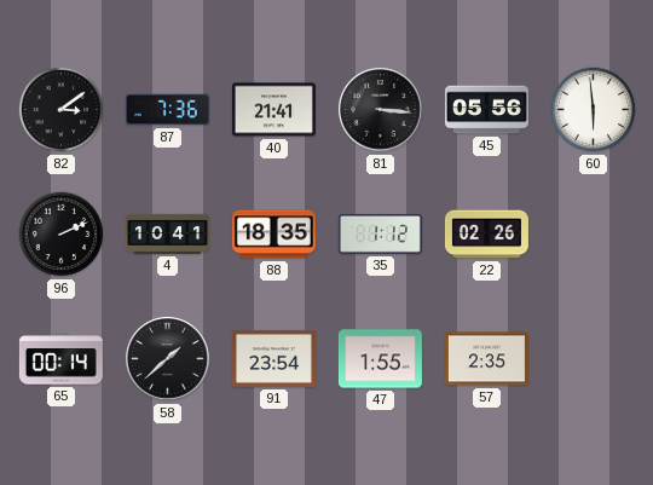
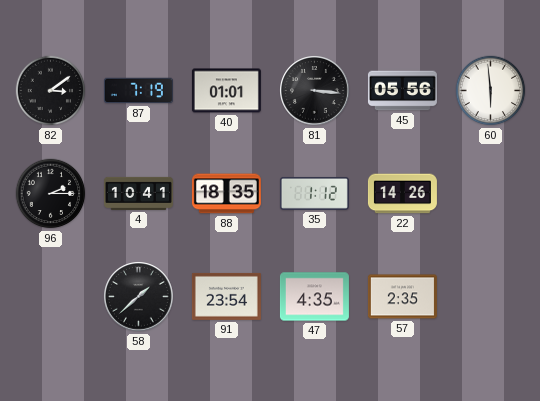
87: 7:36 -> 7:19
40: 21:41 -> 01:01
96: 2:11 -> 2:15
22: 02:26 -> 14:26
65: 00:14 -> none
47: 1:55 -> 4:35
